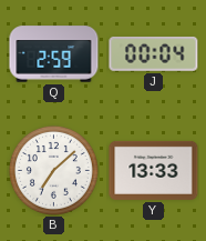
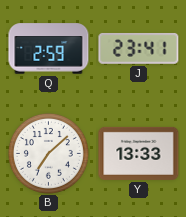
J: 00:04 -> 23:41
